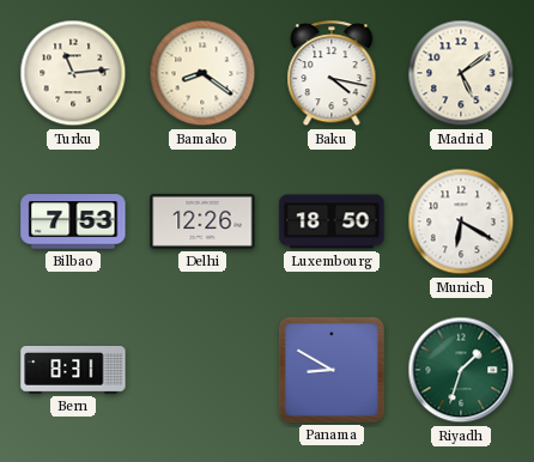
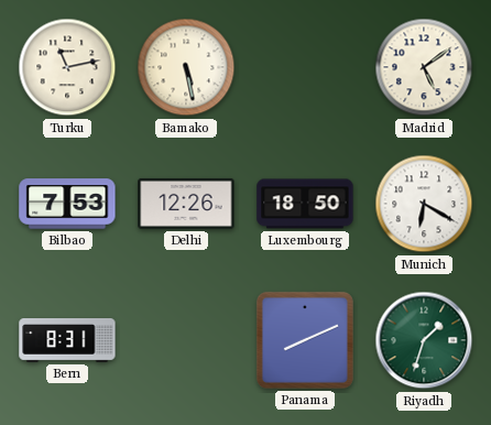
Turku: 11:14 -> 11:13
Bamako: 8:21 -> 5:28
Baku: 4:17 -> none
Panama: 8:50 -> 8:11
